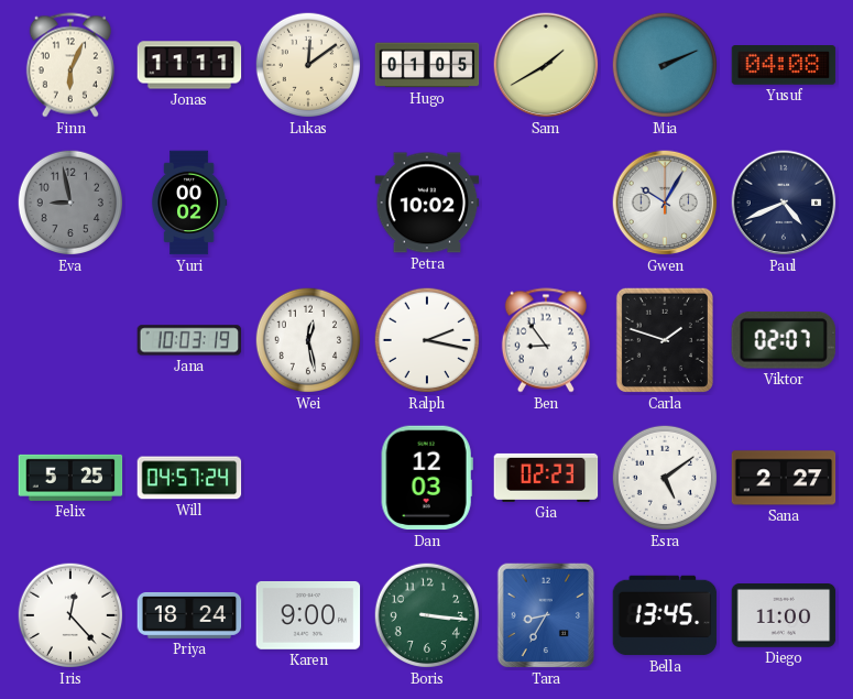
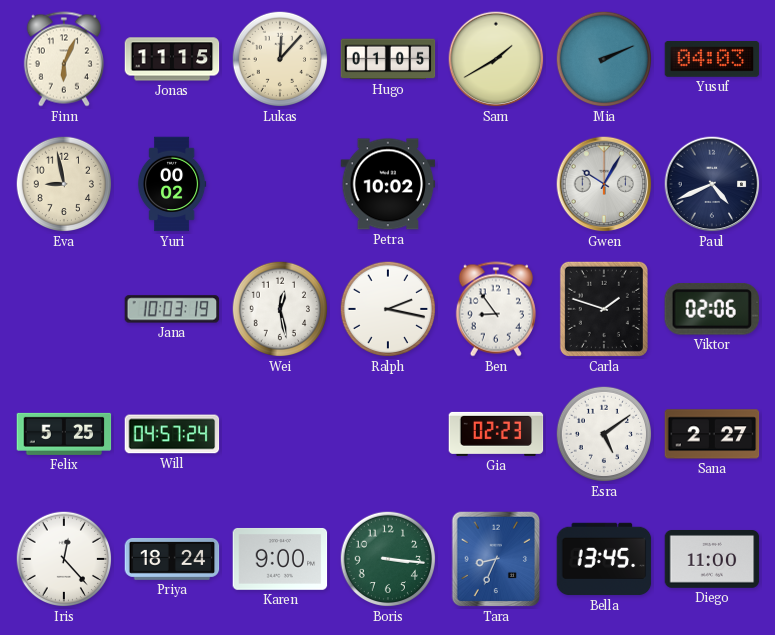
Jonas: 11:11 -> 11:15
Lukas: 12:09 -> 12:07
Yusuf: 04:08 -> 04:03
Eva dial: grey -> cream
Viktor: 02:07 -> 02:06
Dan: 12:03 -> none
Tara: 8:35 -> 8:34
